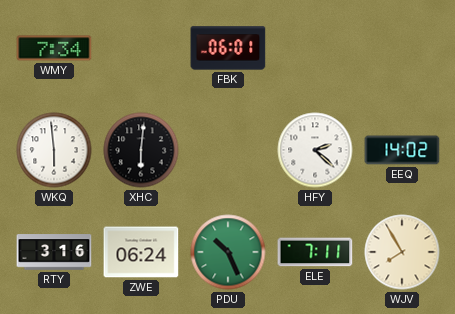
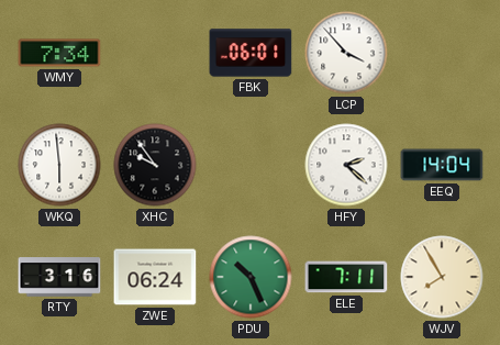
LCP: none -> 3:53
XHC: 6:01 -> 9:54
EEQ: 14:02 -> 14:04
